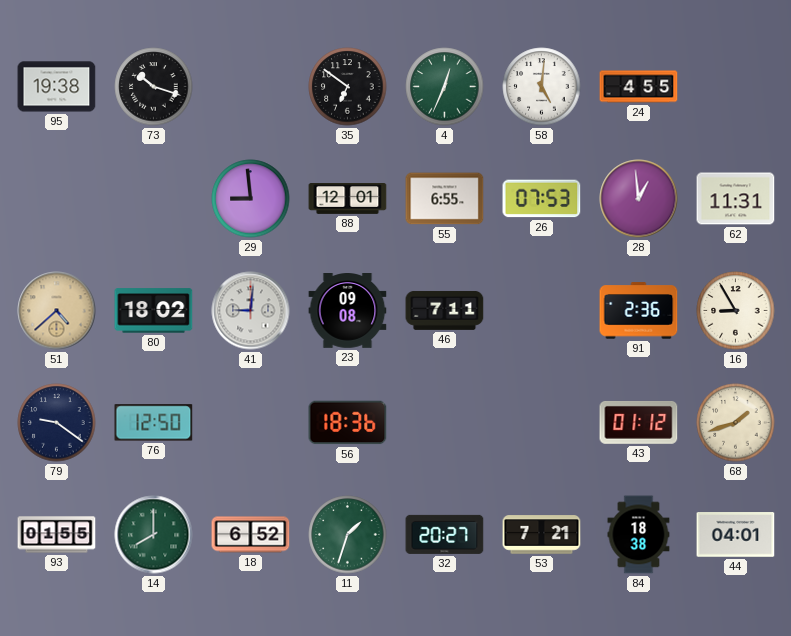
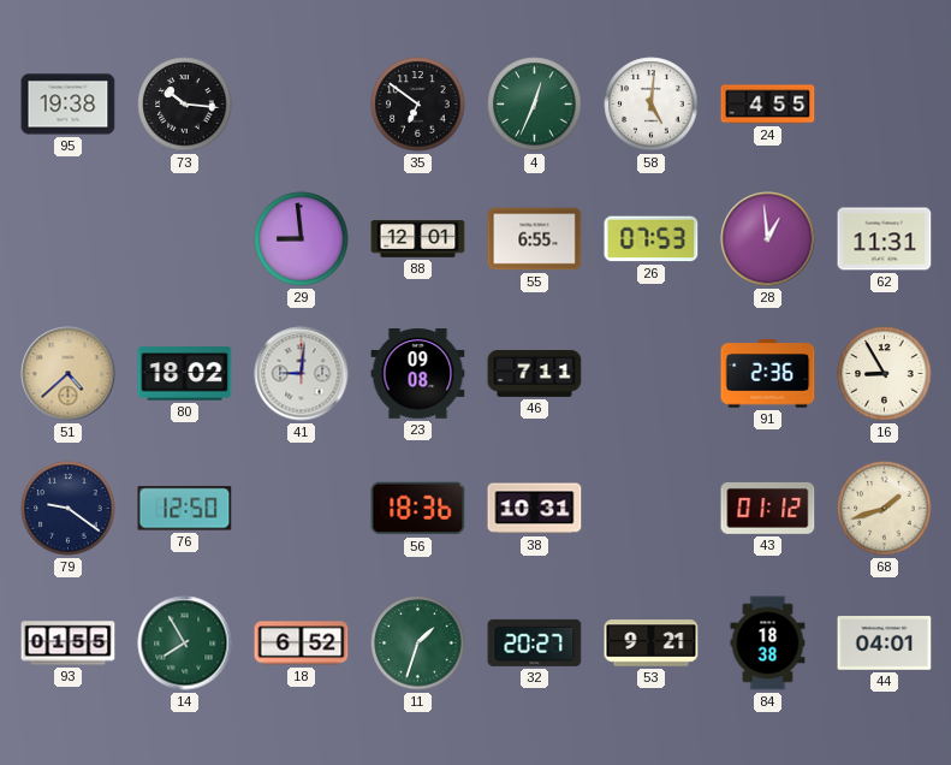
73: 10:18 -> 10:16
38: none -> 10:31
14: 8:00 -> 7:55
53: 7:21 -> 9:21
